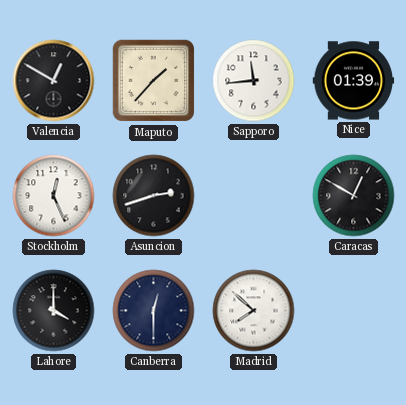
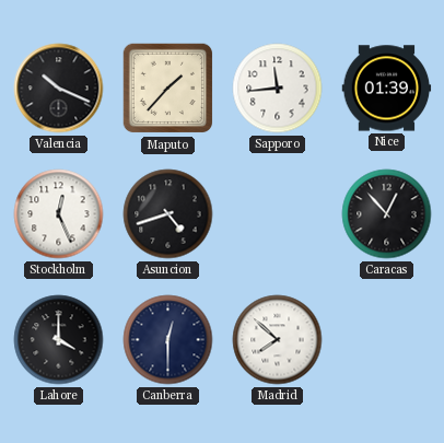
Valencia: 12:50 -> 10:19
Asuncion: 2:42 -> 4:42
Caracas: 12:50 -> 12:53
